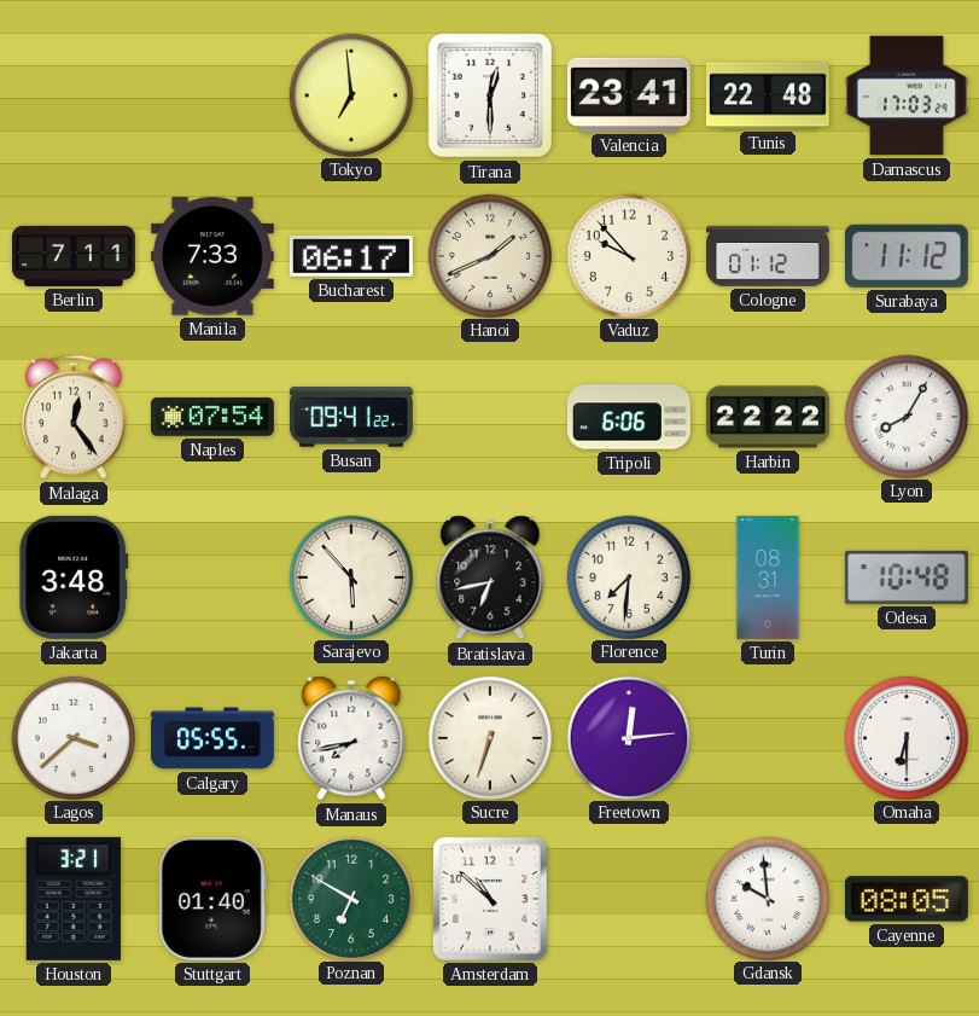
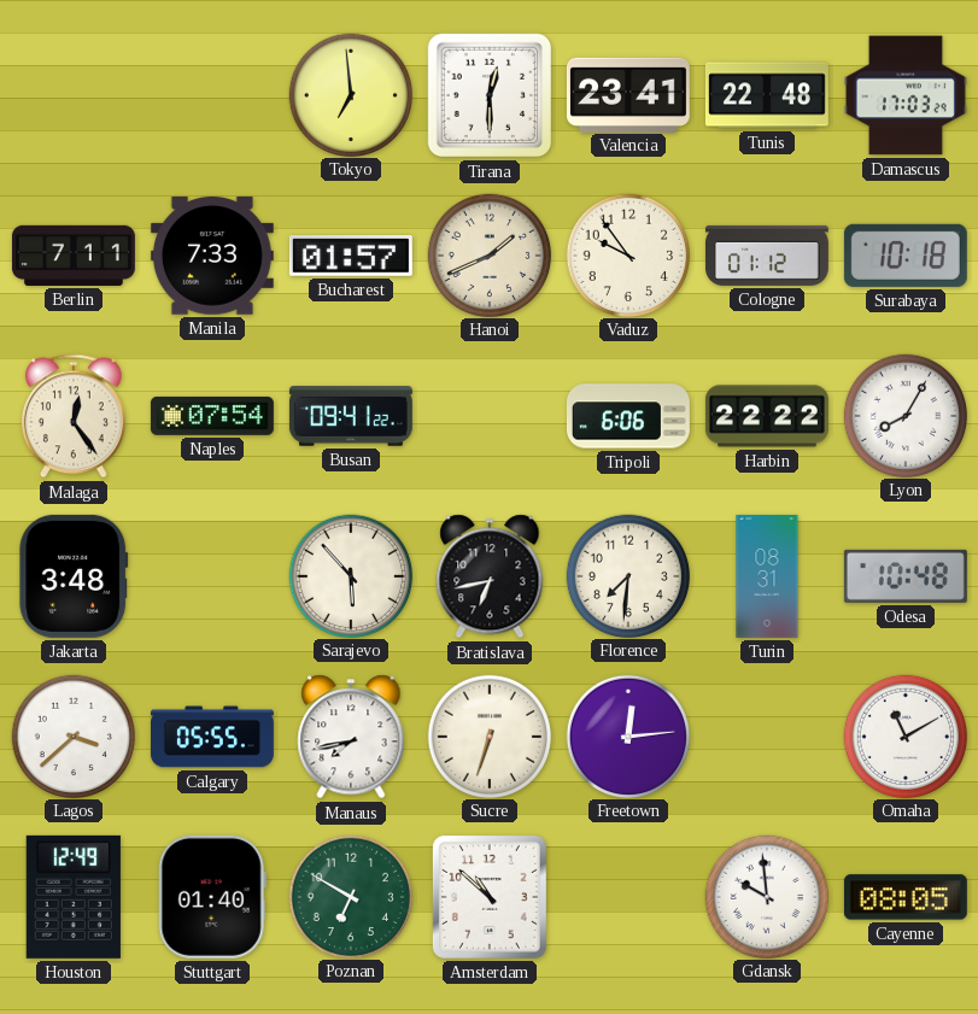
Bucharest: 06:17 -> 01:57
Vaduz: 9:53 -> 9:54
Surabaya: 11:12 -> 10:18
Omaha: 6:30 -> 11:10
Houston: 3:21 -> 12:49
